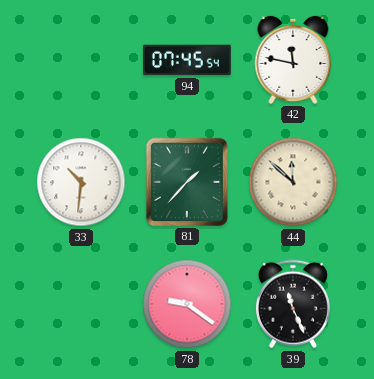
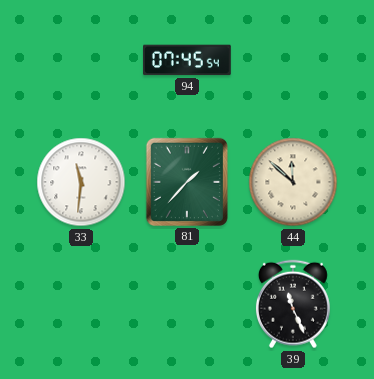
42: 11:47 -> none
33: 10:31 -> 11:31
78: 9:21 -> none
